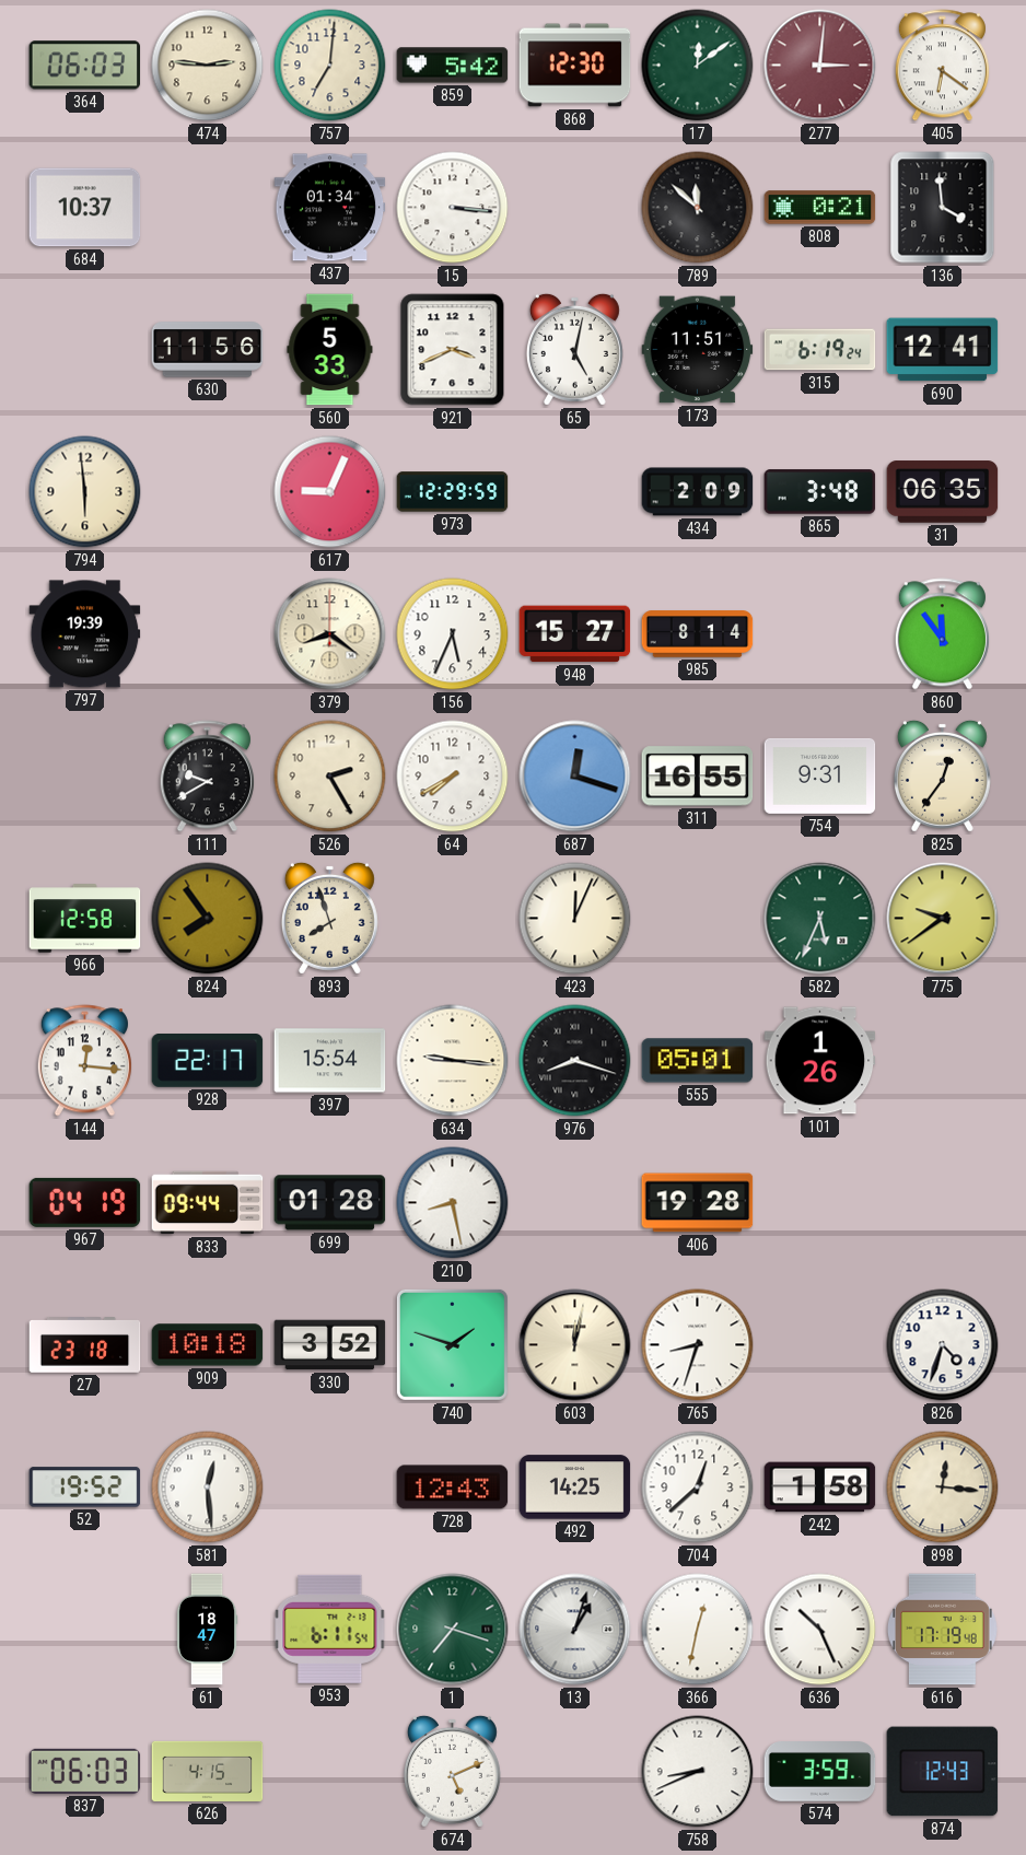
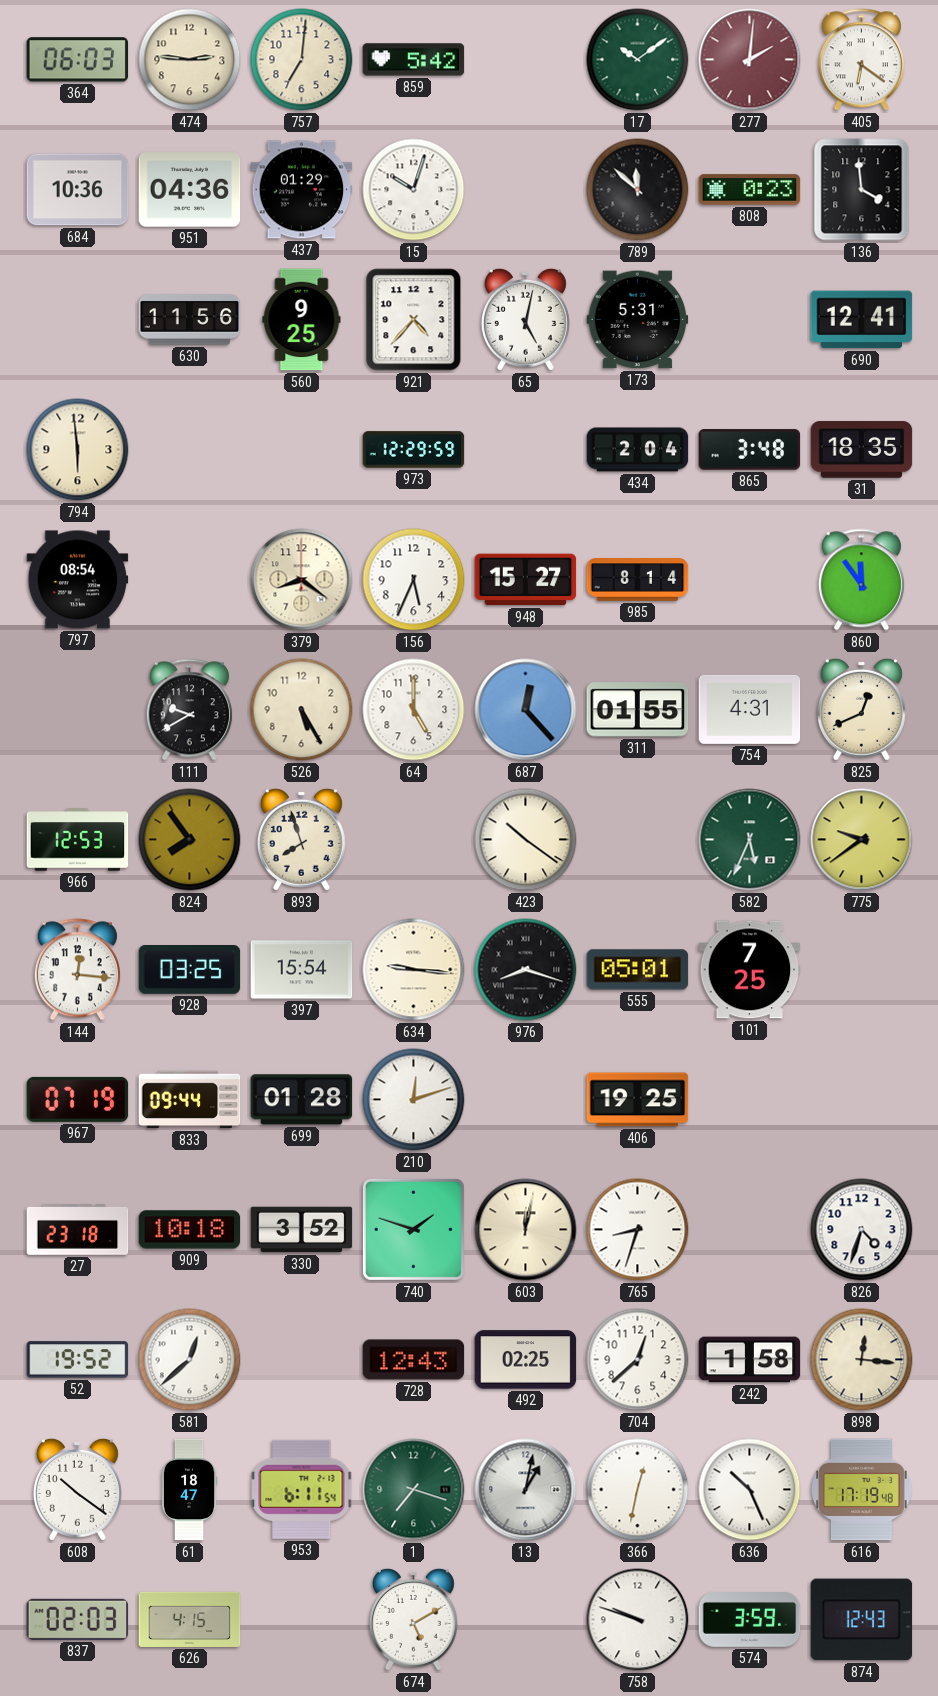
868: 12:30 -> none
17: 12:09 -> 10:09
277: 3:01 -> 2:01
684: 10:37 -> 10:36
951: none -> 04:36
437: 01:34 -> 01:29
15: 3:16 -> 10:03
808: 0:21 -> 0:23
560: 5:33 -> 9:25
921: 3:41 -> 4:37
173: 11:51 -> 5:31
315: 6:19 -> none
617: 9:04 -> none
434: 2:09 -> 2:04
31: 06:35 -> 18:35
797: 19:39 -> 08:54
526: 2:25 -> 5:25
64: 7:40 -> 5:00
687: 12:18 -> 12:23
311: 16:55 -> 01:55
754: 9:31 -> 4:31
825: 12:36 -> 12:41
966: 12:58 -> 12:53
423: 12:04 -> 10:21
928: 22:17 -> 03:25
101: 1:26 -> 7:25
967: 04:19 -> 07:19
210: 8:28 -> 12:12
406: 19:28 -> 19:25
581: 12:29 -> 12:38
492: 14:25 -> 02:25
608: none -> 10:21
13: 1:03 -> 1:02
837: 06:03 -> 02:03
674: 5:11 -> 5:10
758: 8:41 -> 9:48
